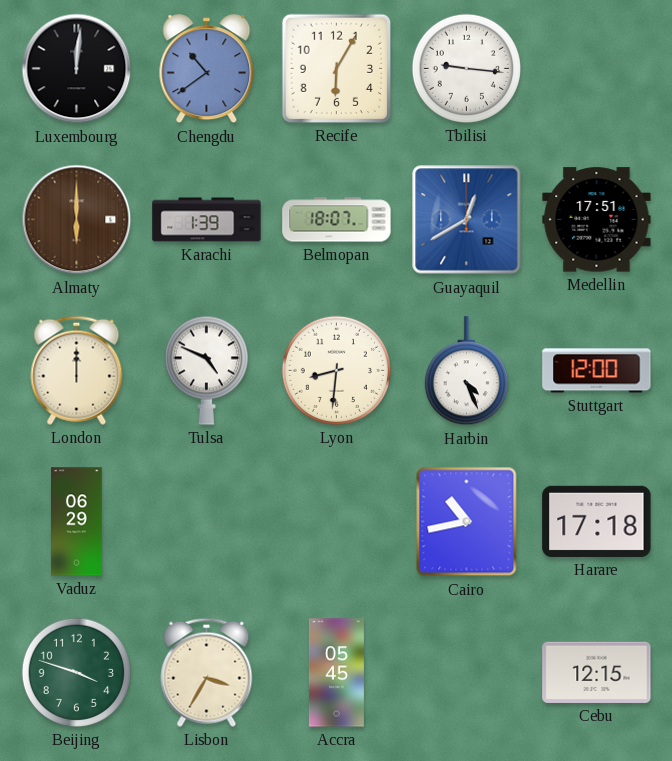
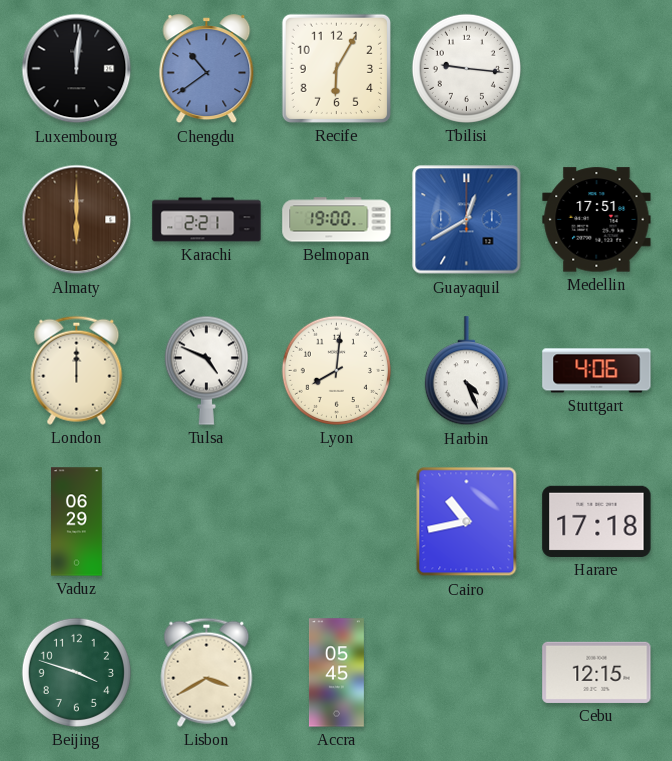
Karachi: 1:39 -> 2:21
Belmopan: 18:07 -> 19:00
Lyon: 8:31 -> 8:01
Stuttgart: 12:00 -> 4:06
Lisbon: 3:35 -> 3:40
